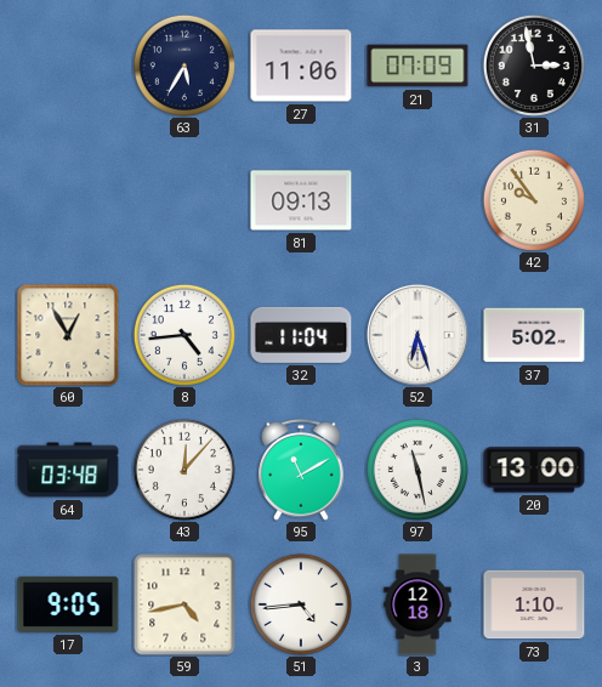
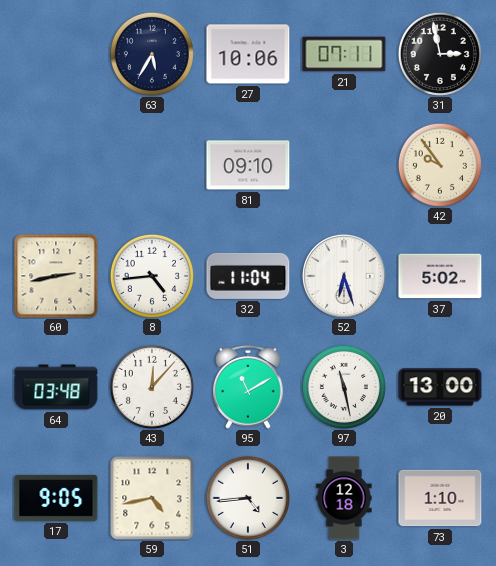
27: 11:06 -> 10:06
21: 07:09 -> 07:11
81: 09:13 -> 09:10
60: 12:55 -> 2:43
